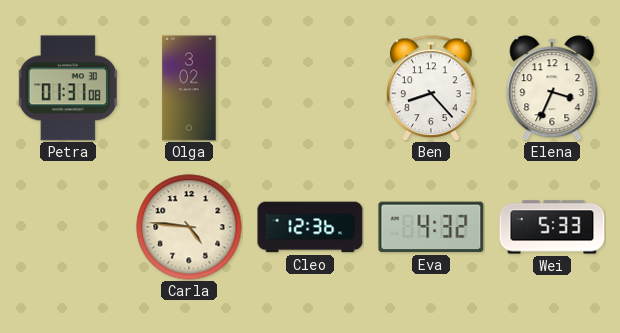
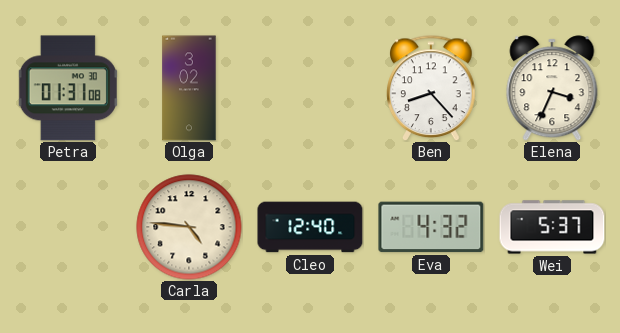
Cleo: 12:36 -> 12:40
Wei: 5:33 -> 5:37
